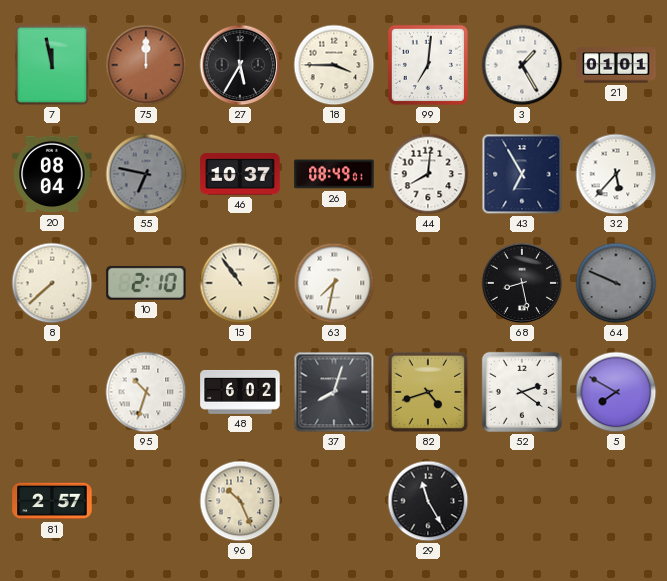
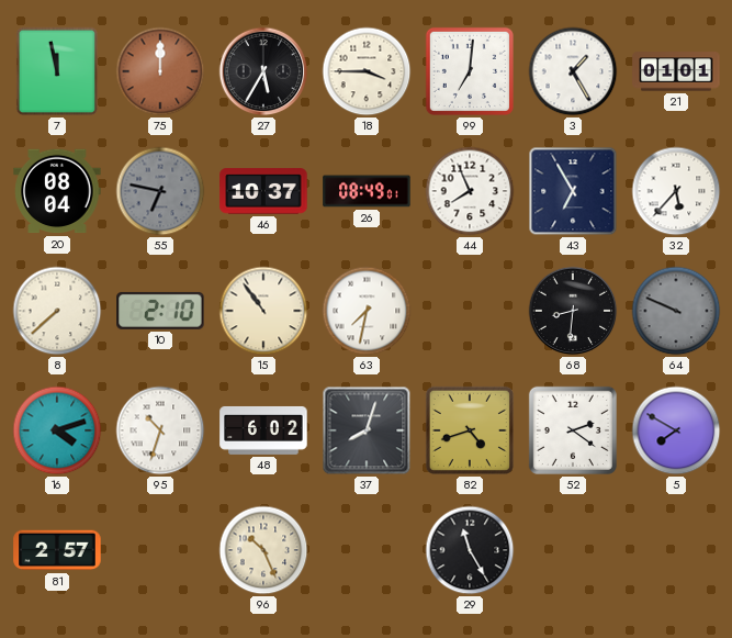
44: 8:01 -> 7:56
68: 8:28 -> 8:31
16: none -> 4:12
